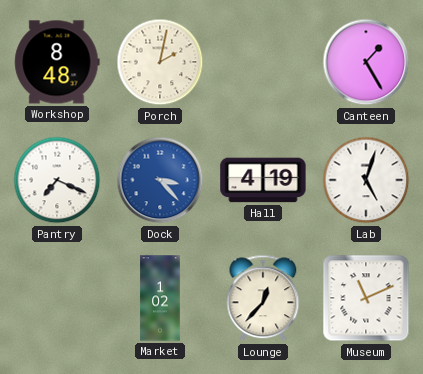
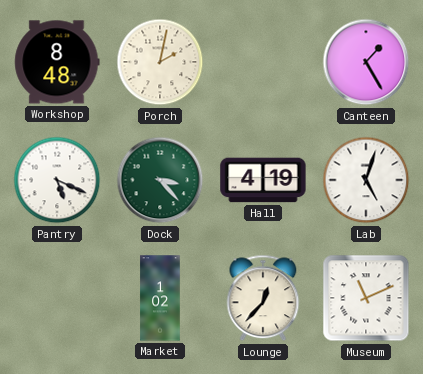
Pantry: 7:19 -> 5:19
Dock dial: blue -> green
